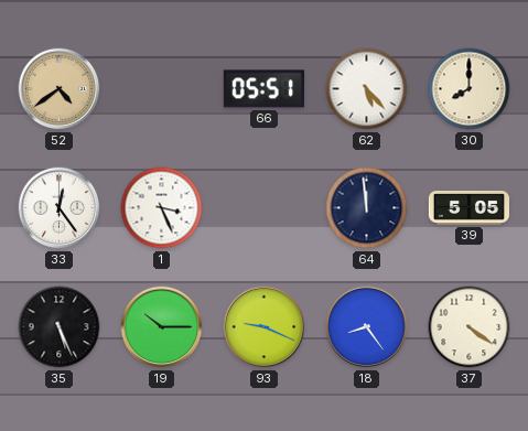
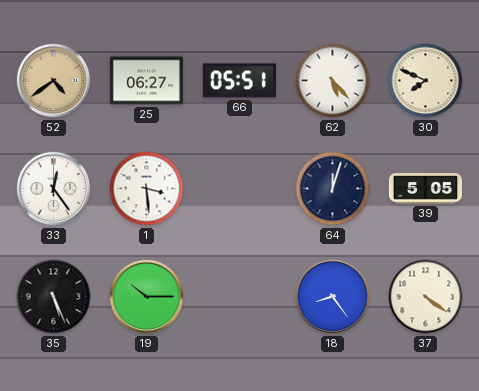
25: none -> 06:27
30: 8:00 -> 7:49
1: 3:26 -> 3:29
64: 11:59 -> 12:03
93: 9:19 -> none
